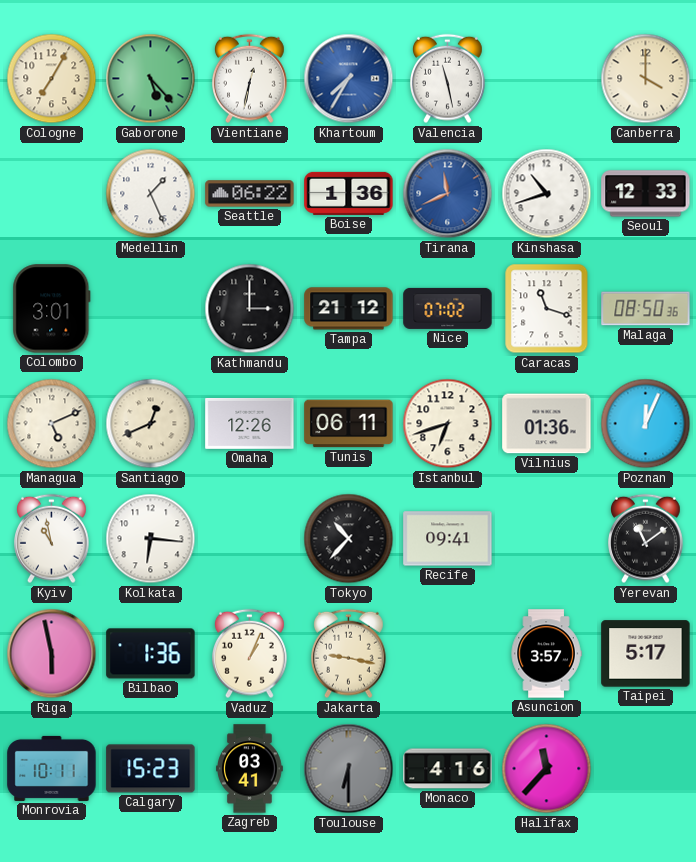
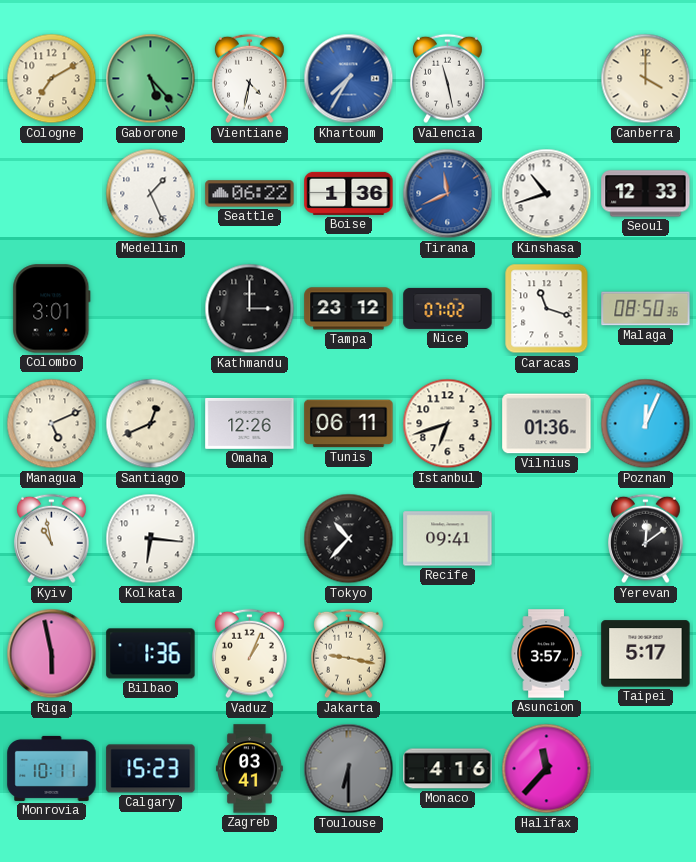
Cologne: 7:05 -> 7:10
Vientiane: 12:32 -> 4:32
Tampa: 21:12 -> 23:12
Yerevan: 11:09 -> 12:09
